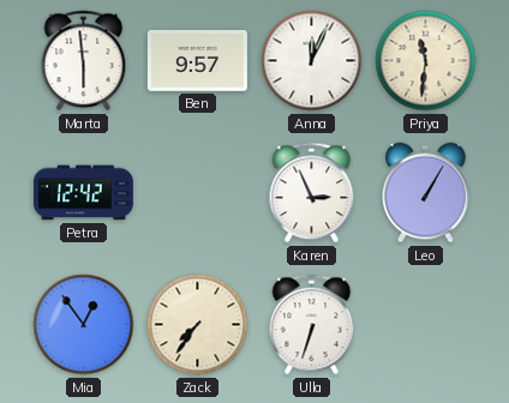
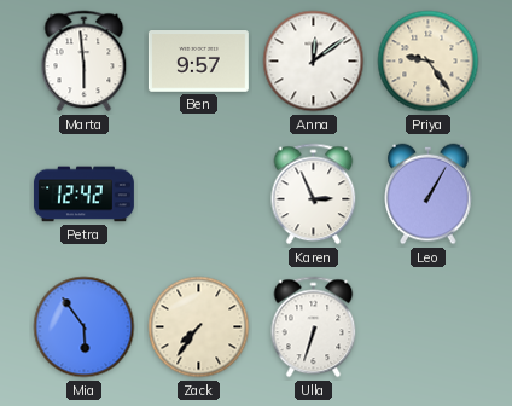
Anna: 12:04 -> 12:09
Priya: 11:31 -> 9:24
Mia: 12:54 -> 5:54
